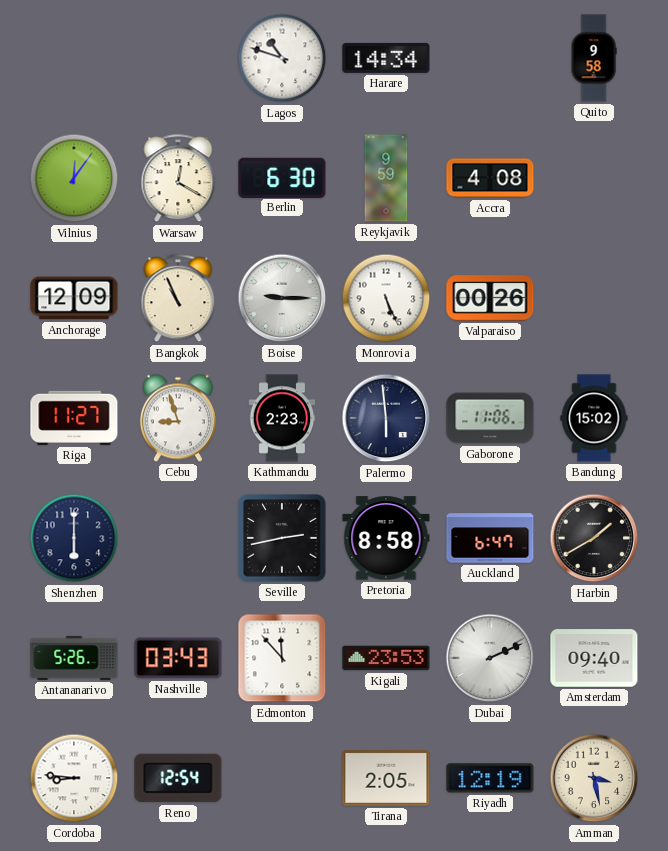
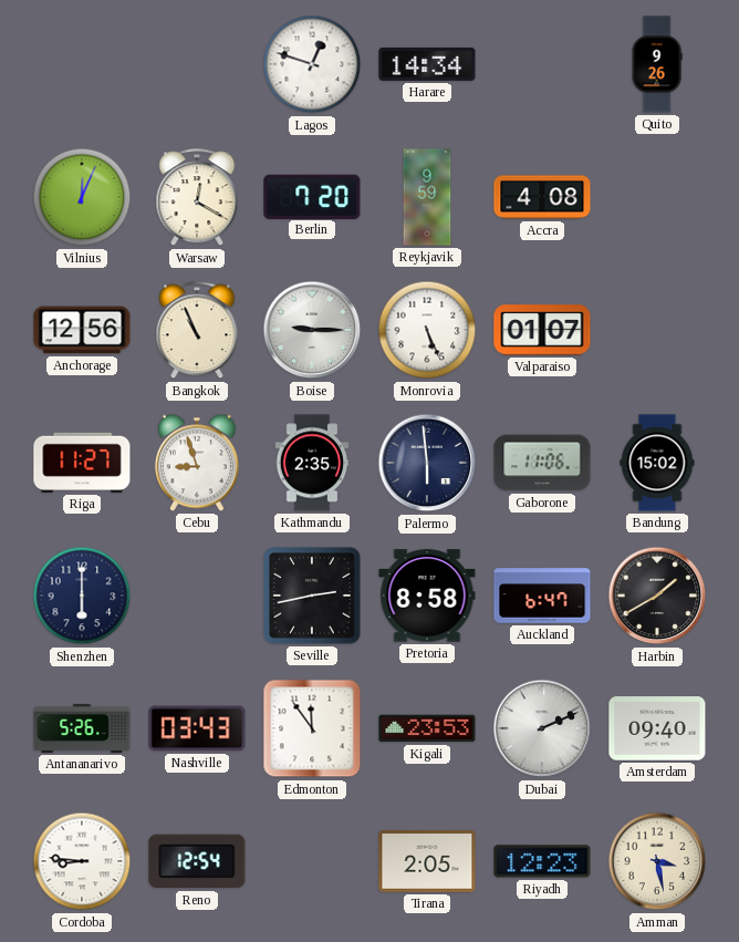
Lagos: 10:48 -> 12:48
Quito: 9:58 -> 9:26
Vilnius: 12:06 -> 12:04
Berlin: 6:30 -> 7:20
Anchorage: 12:09 -> 12:56
Valparaiso: 00:26 -> 01:07
Kathmandu: 2:23 -> 2:35
Edmonton: 11:53 -> 11:54
Riyadh: 12:19 -> 12:23
